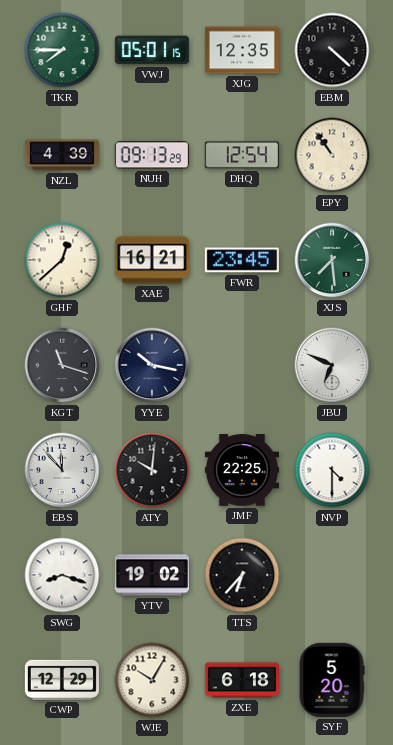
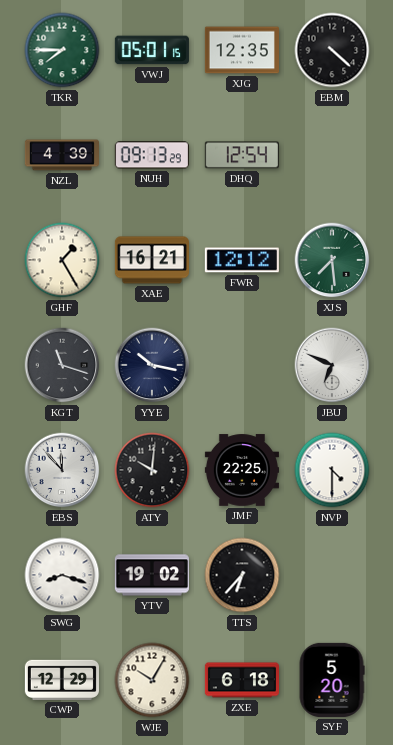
EPY: 10:54 -> none
GHF: 12:38 -> 1:25
FWR: 23:45 -> 12:12
